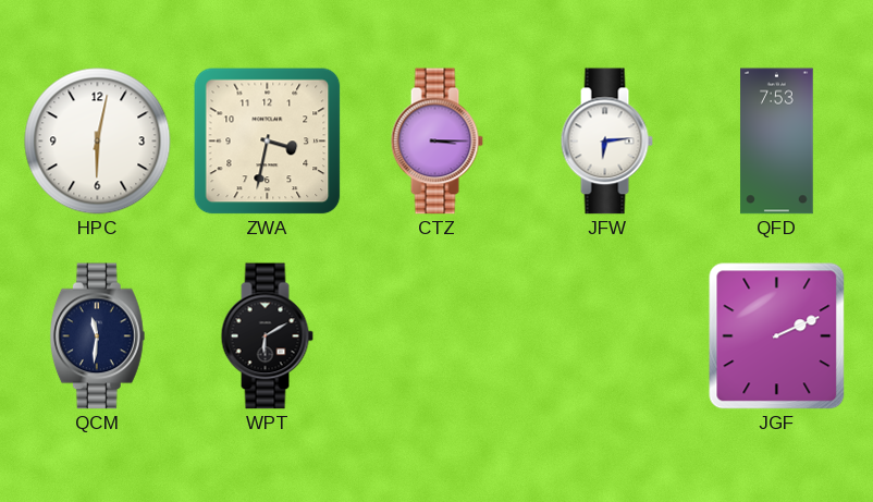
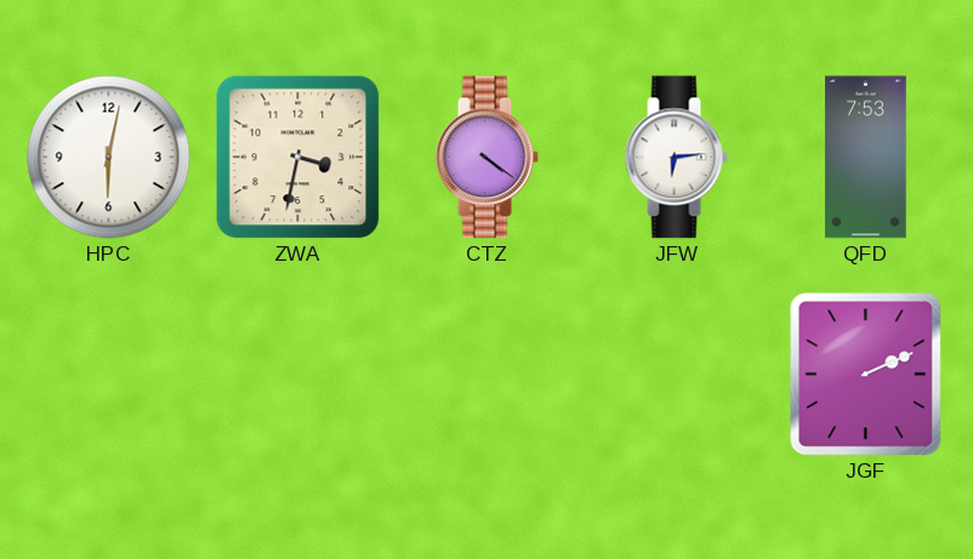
CTZ: 3:15 -> 4:21
QCM: 11:31 -> none
WPT: 6:10 -> none
